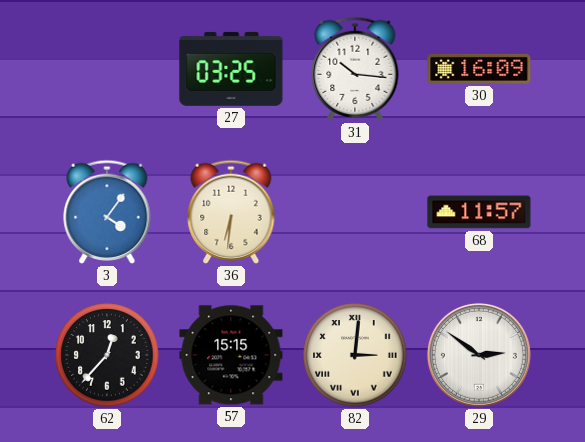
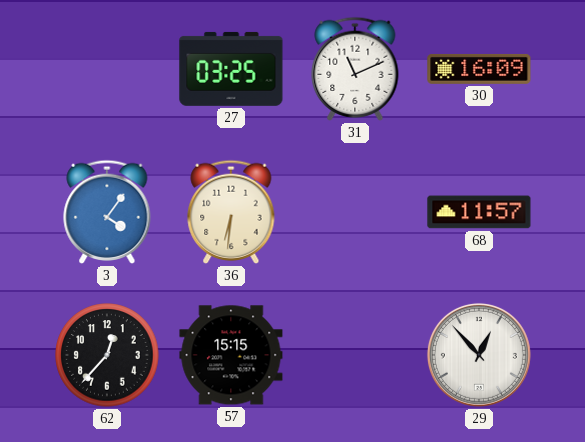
31: 10:16 -> 11:11
82: 3:01 -> none
29: 2:51 -> 12:53
